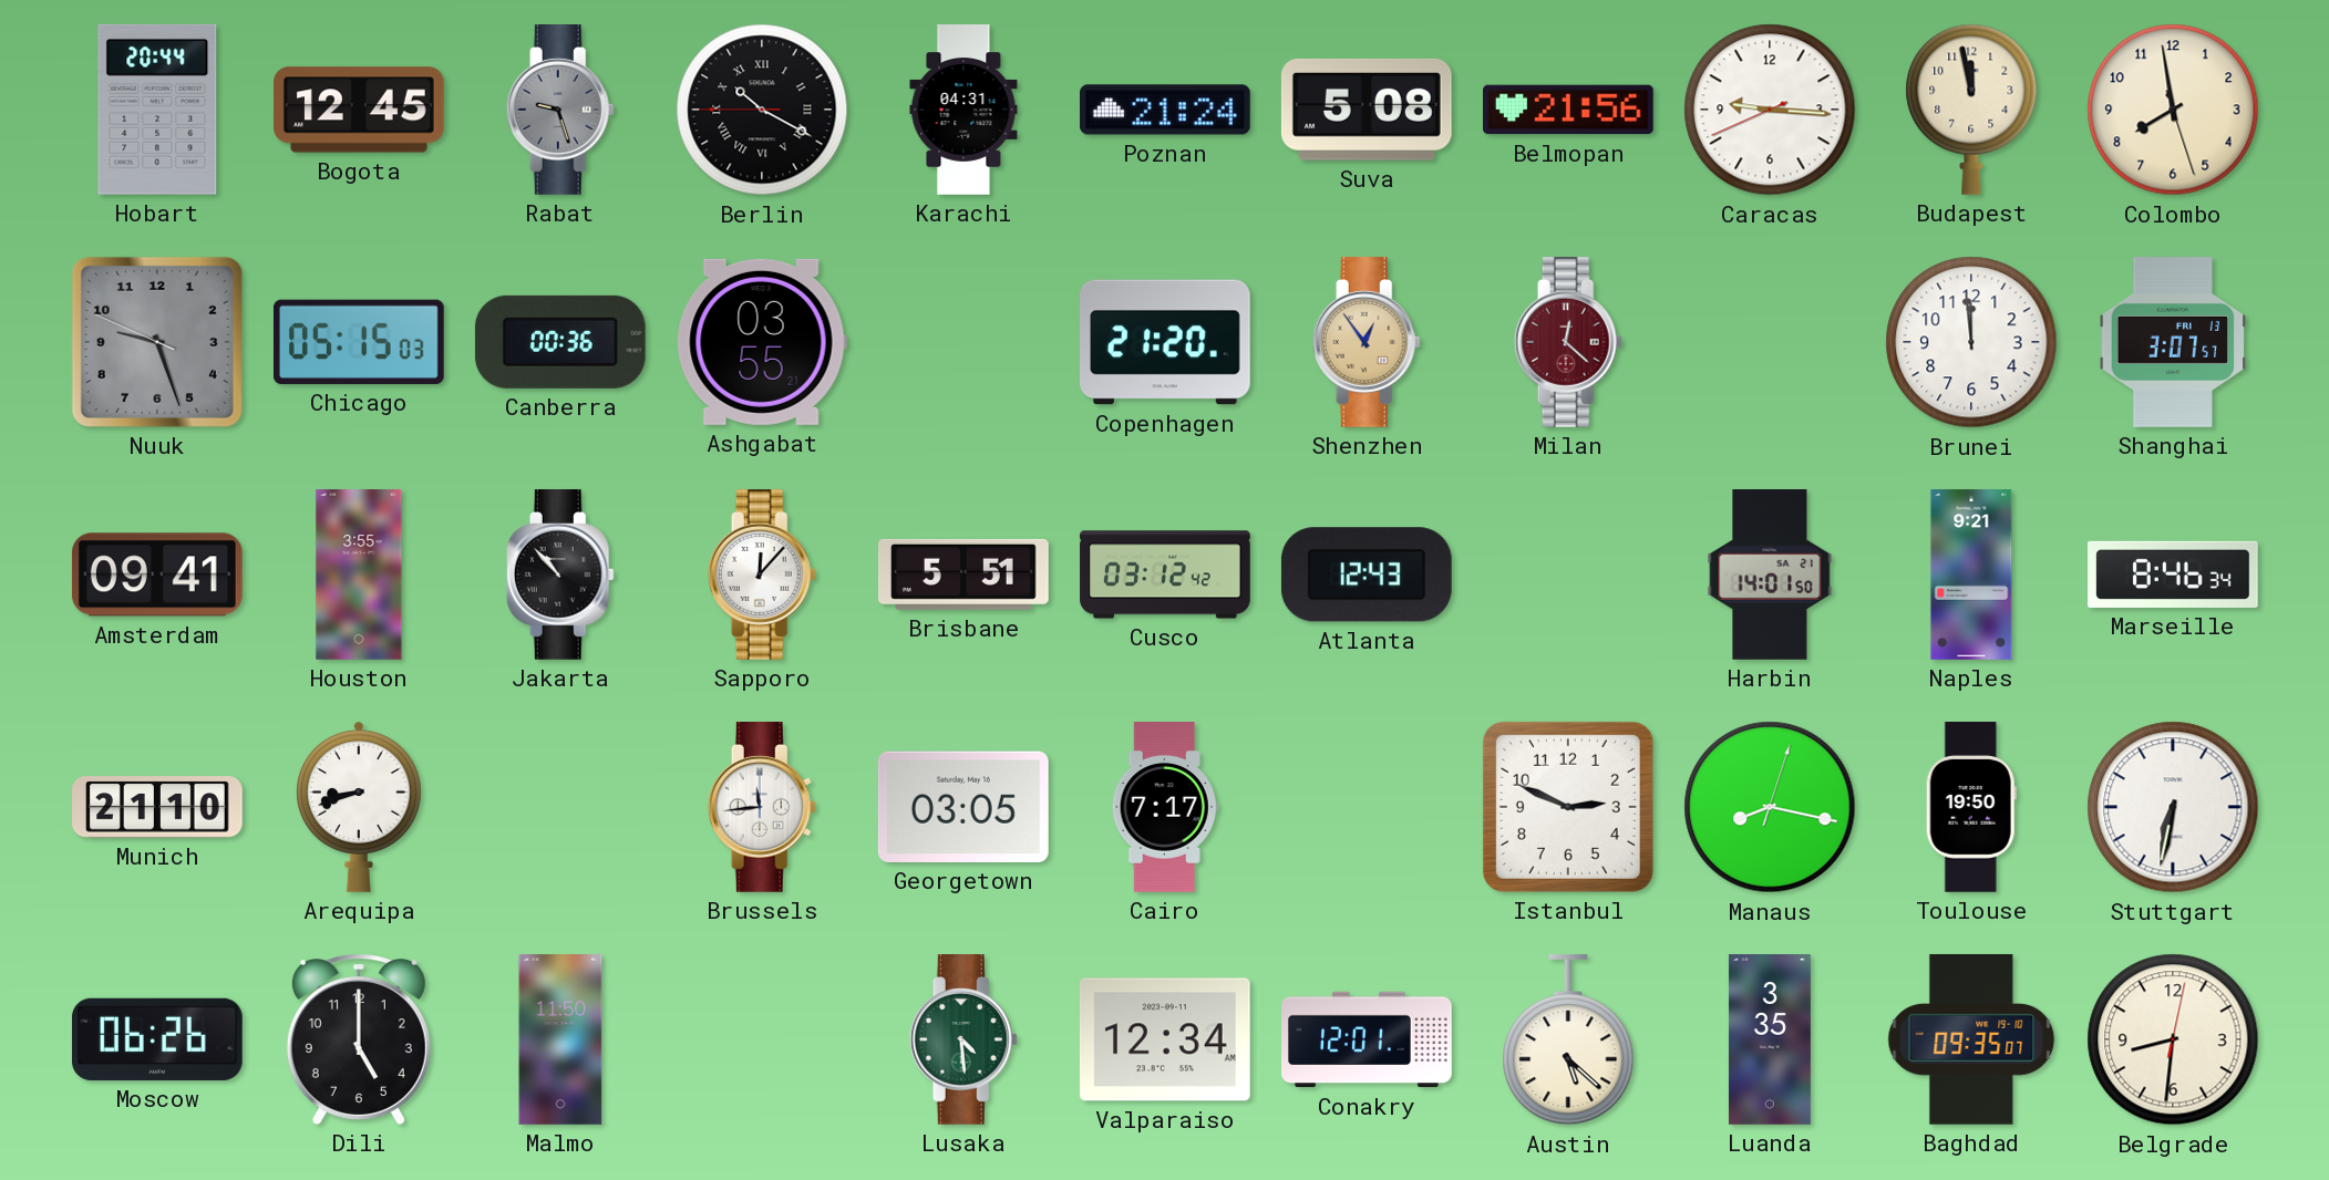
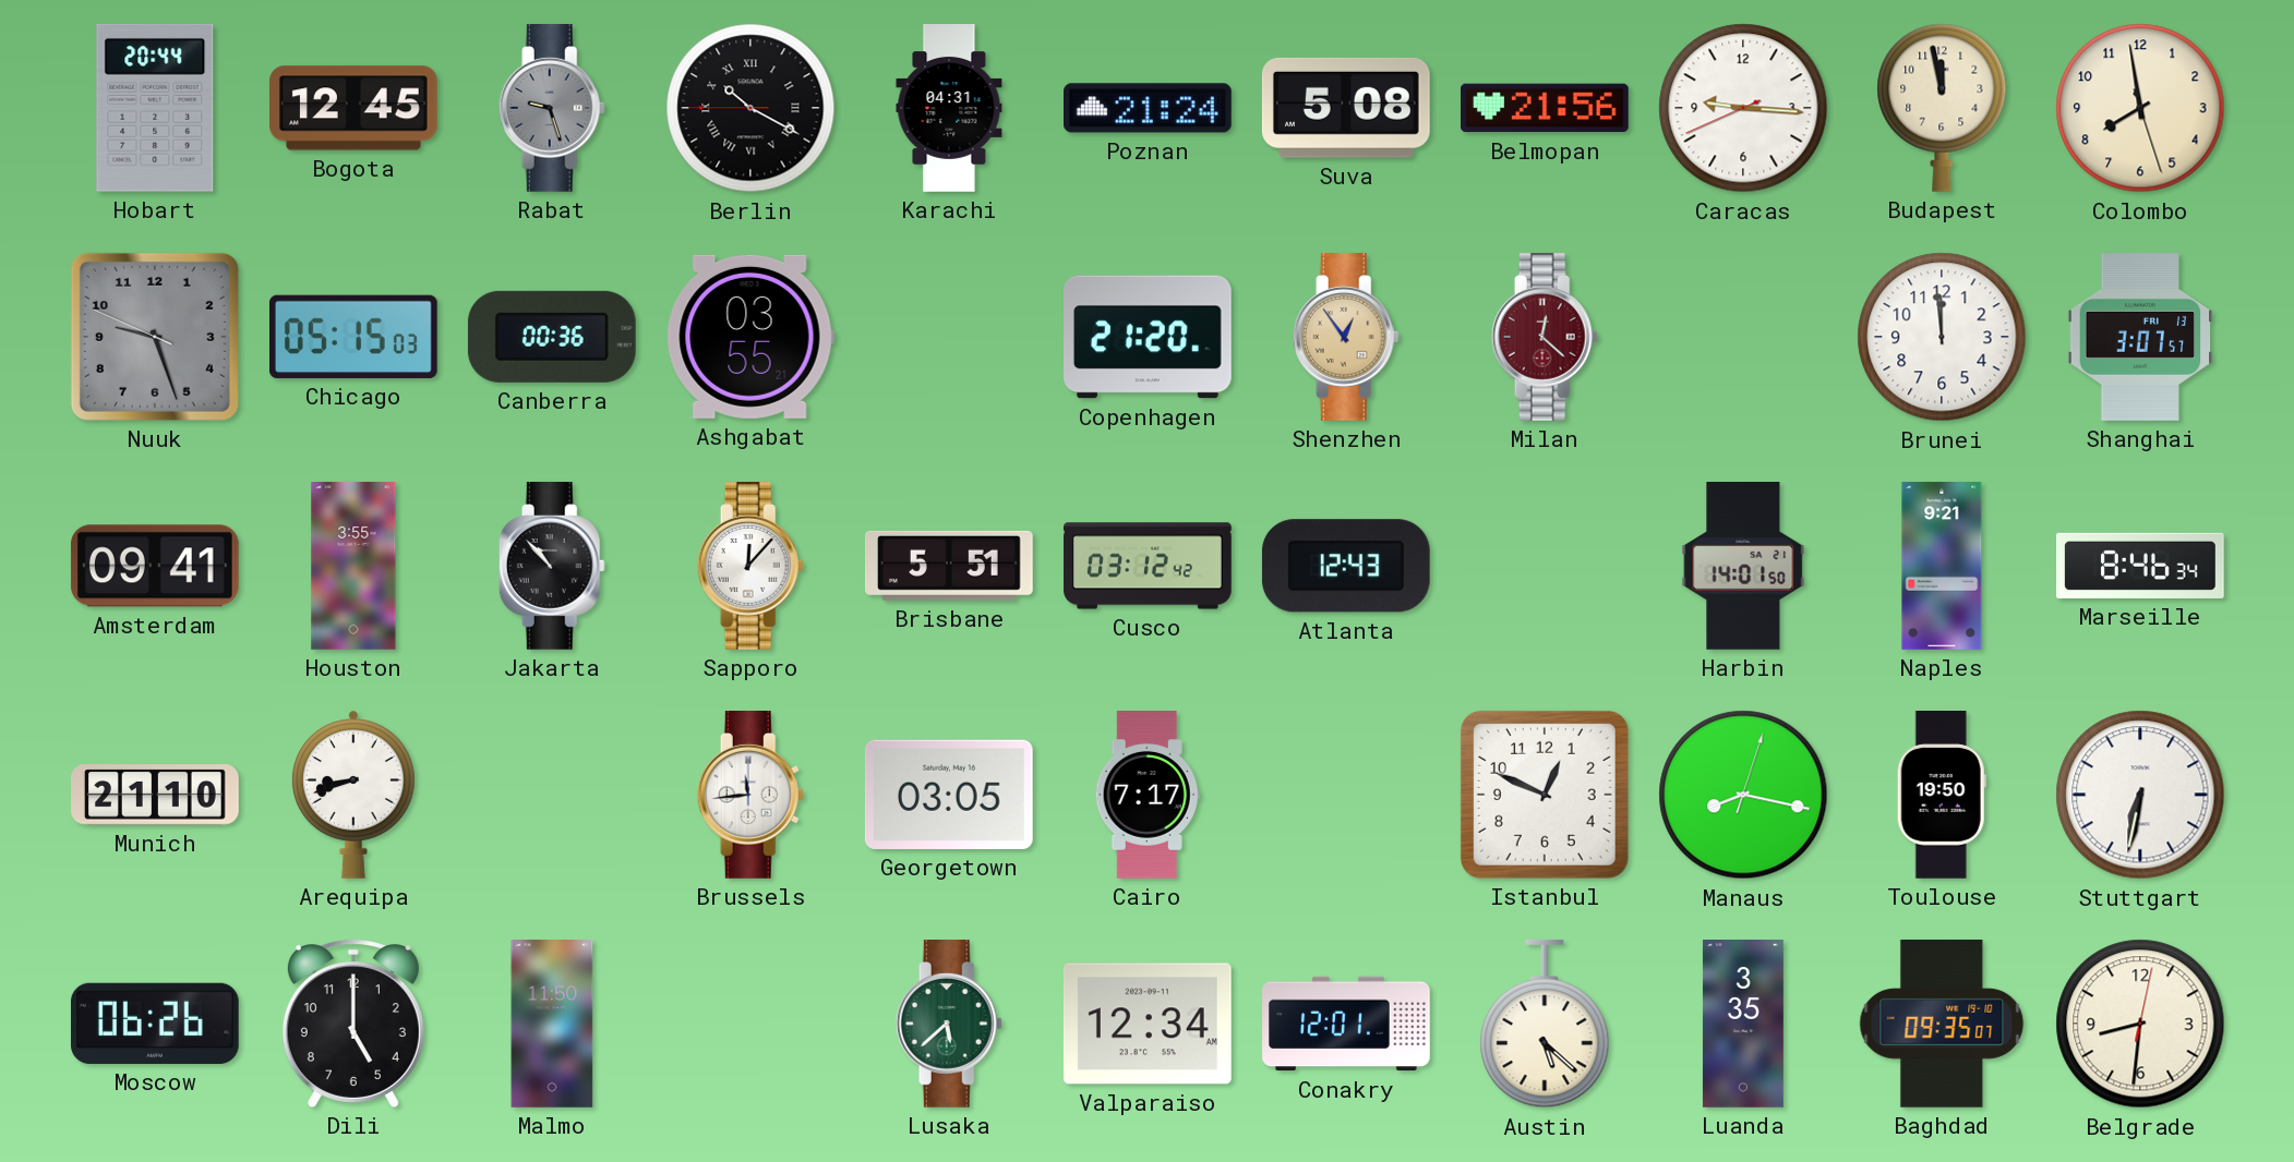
Istanbul: 2:49 -> 12:49
Lusaka: 4:29 -> 5:38
